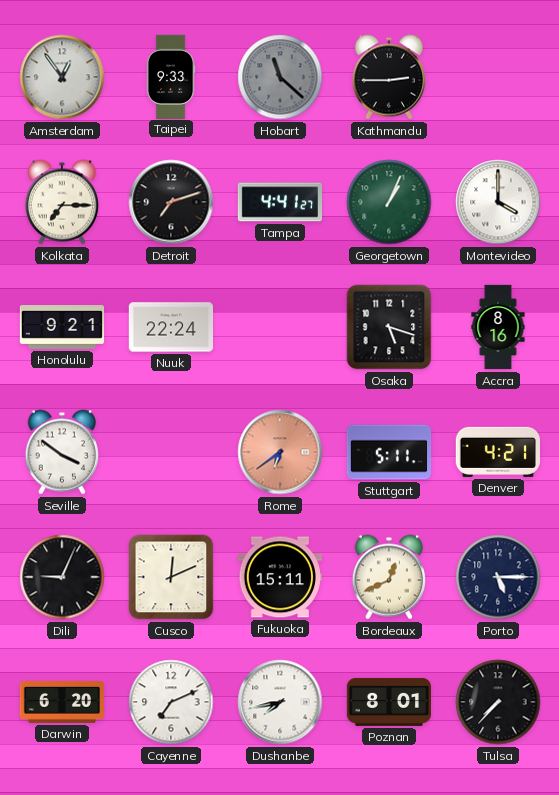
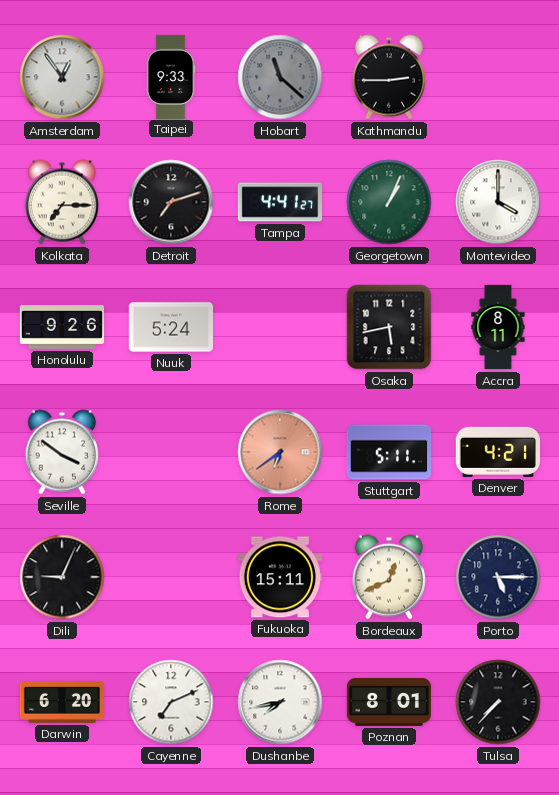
Honolulu: 9:21 -> 9:26
Nuuk: 22:24 -> 5:24
Osaka: 5:18 -> 5:43
Accra: 8:16 -> 8:11
Cusco: 12:11 -> none
